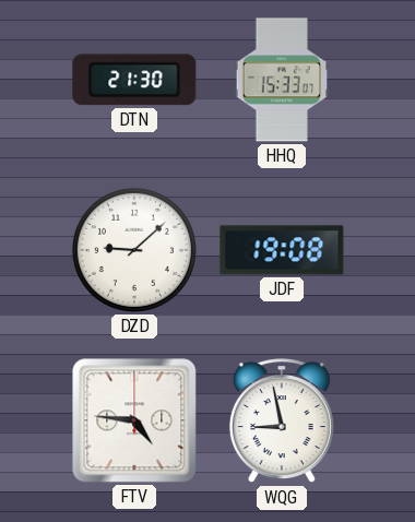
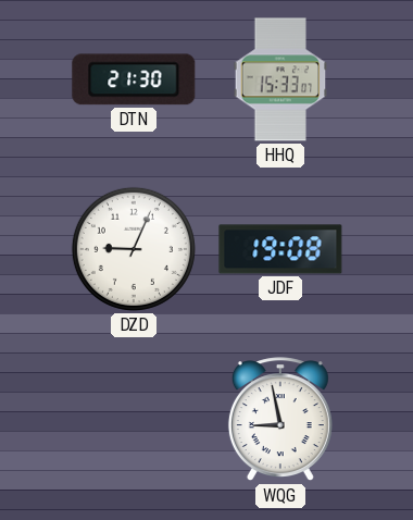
DZD: 9:08 -> 9:04
FTV: 4:46 -> none
